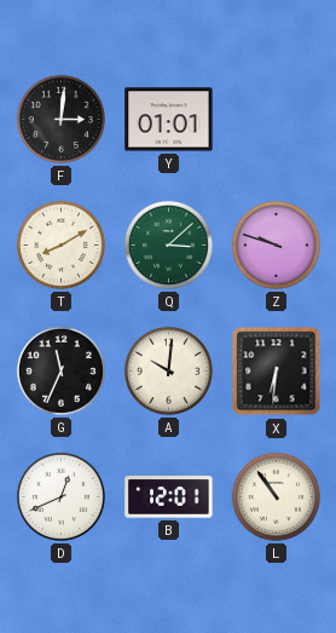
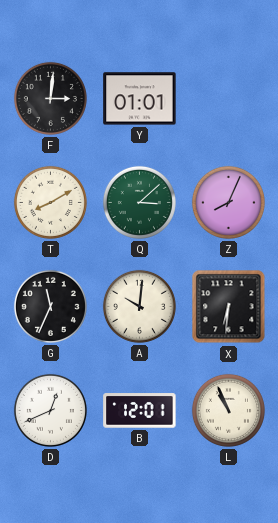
Z: 9:48 -> 8:04
L: 10:54 -> 10:56
